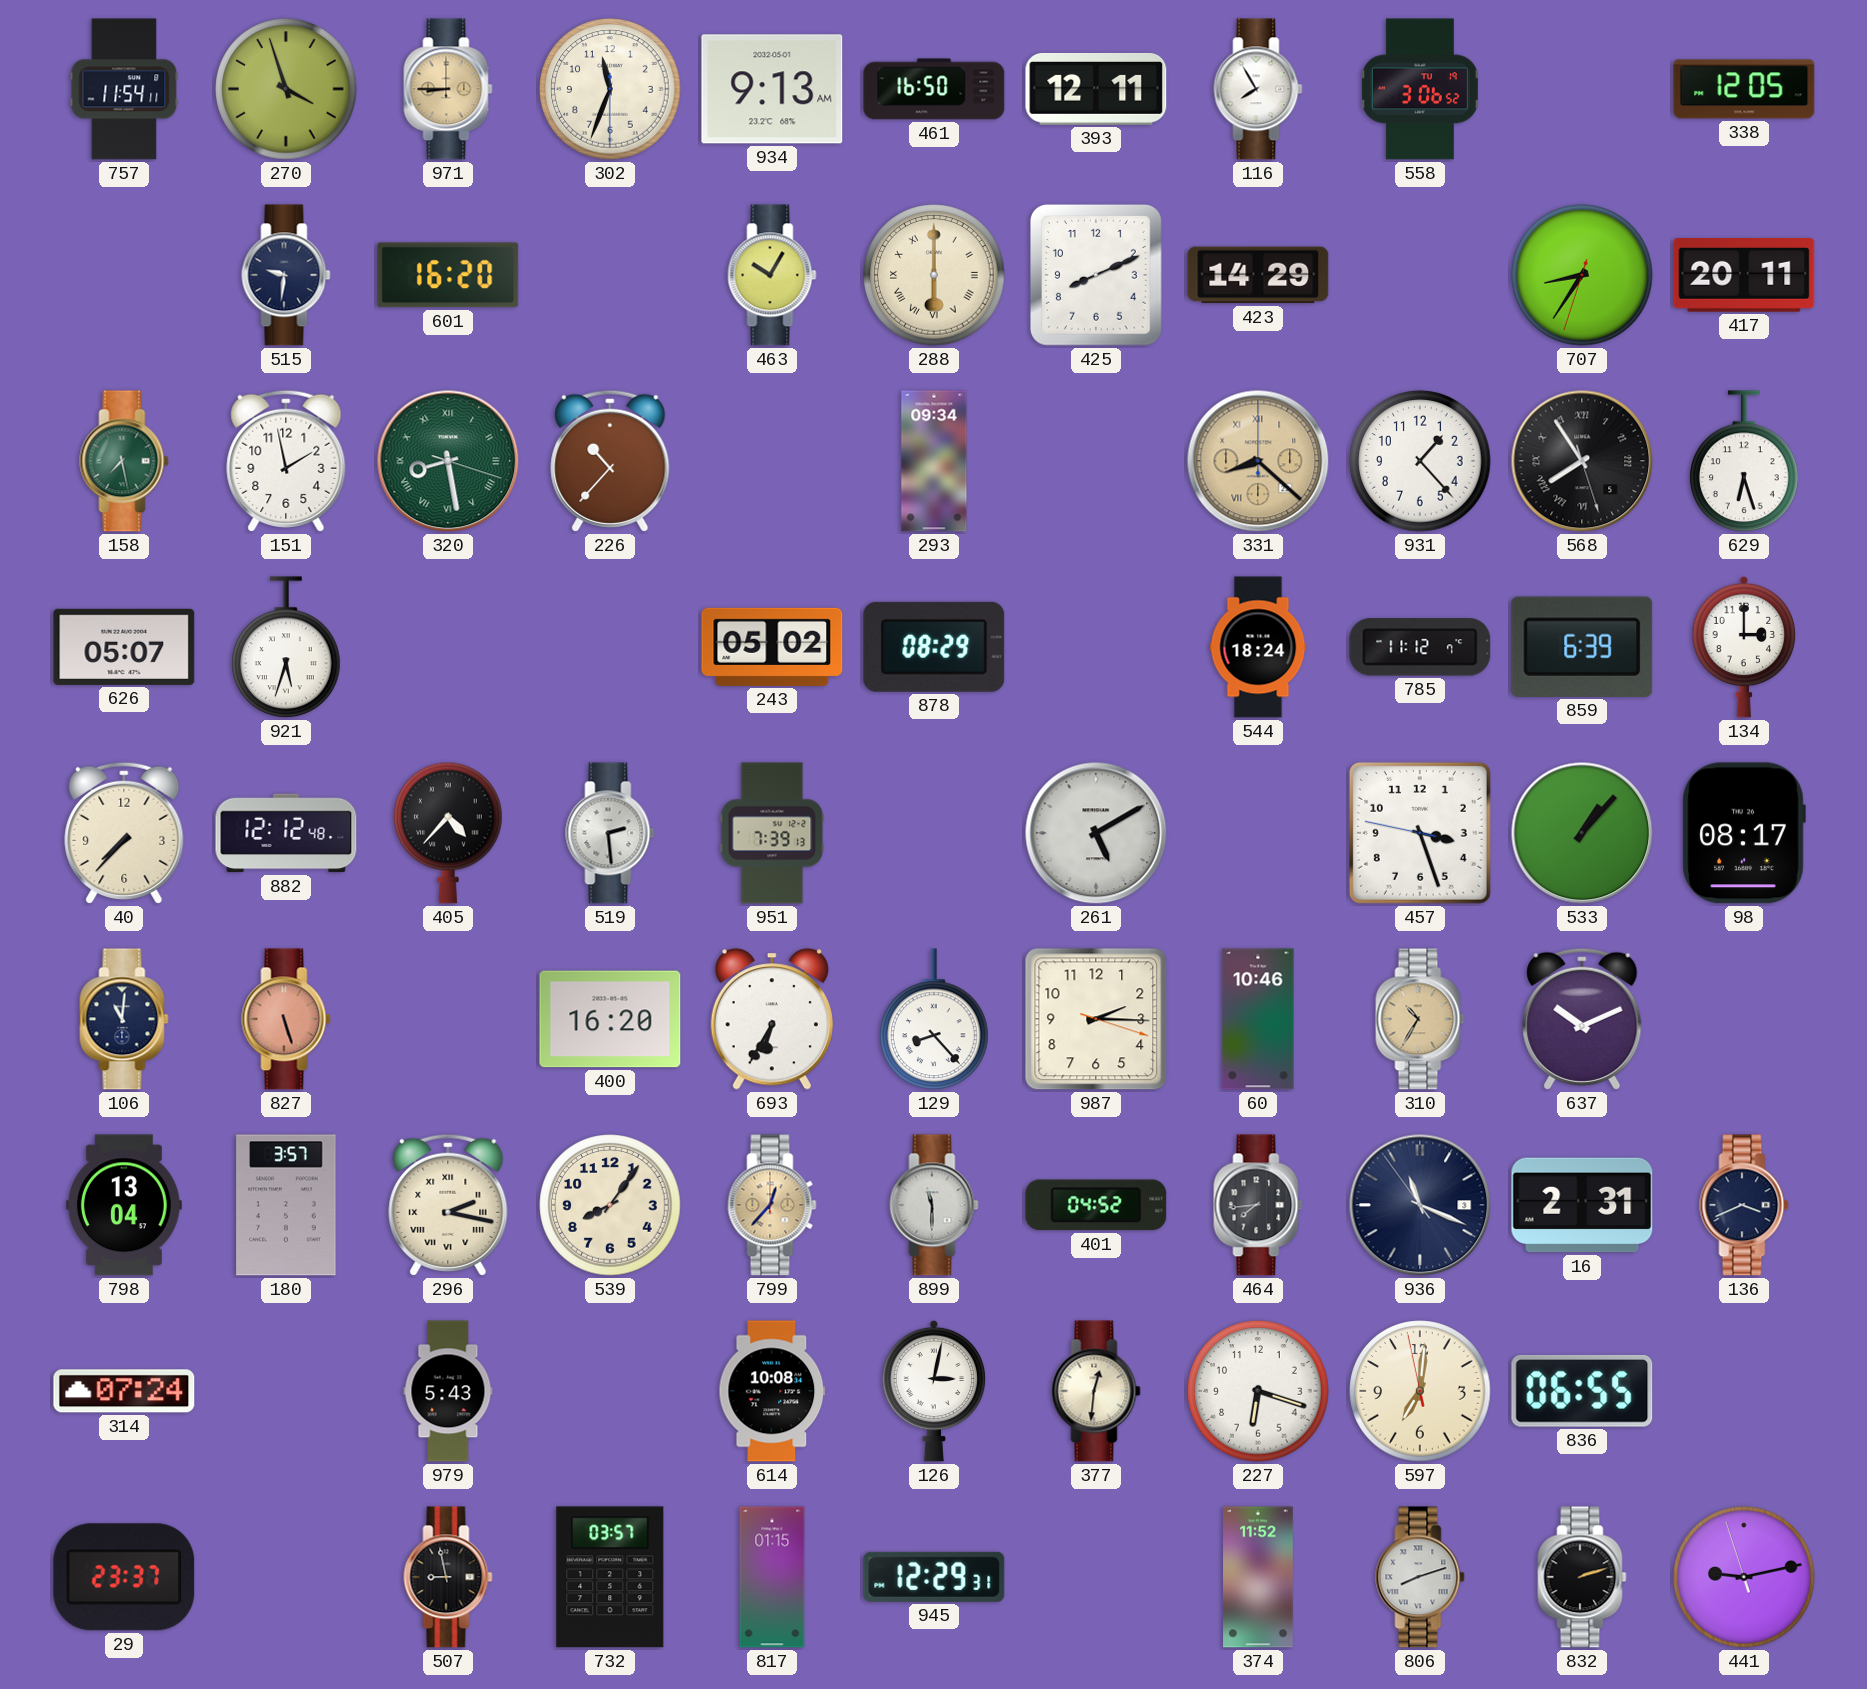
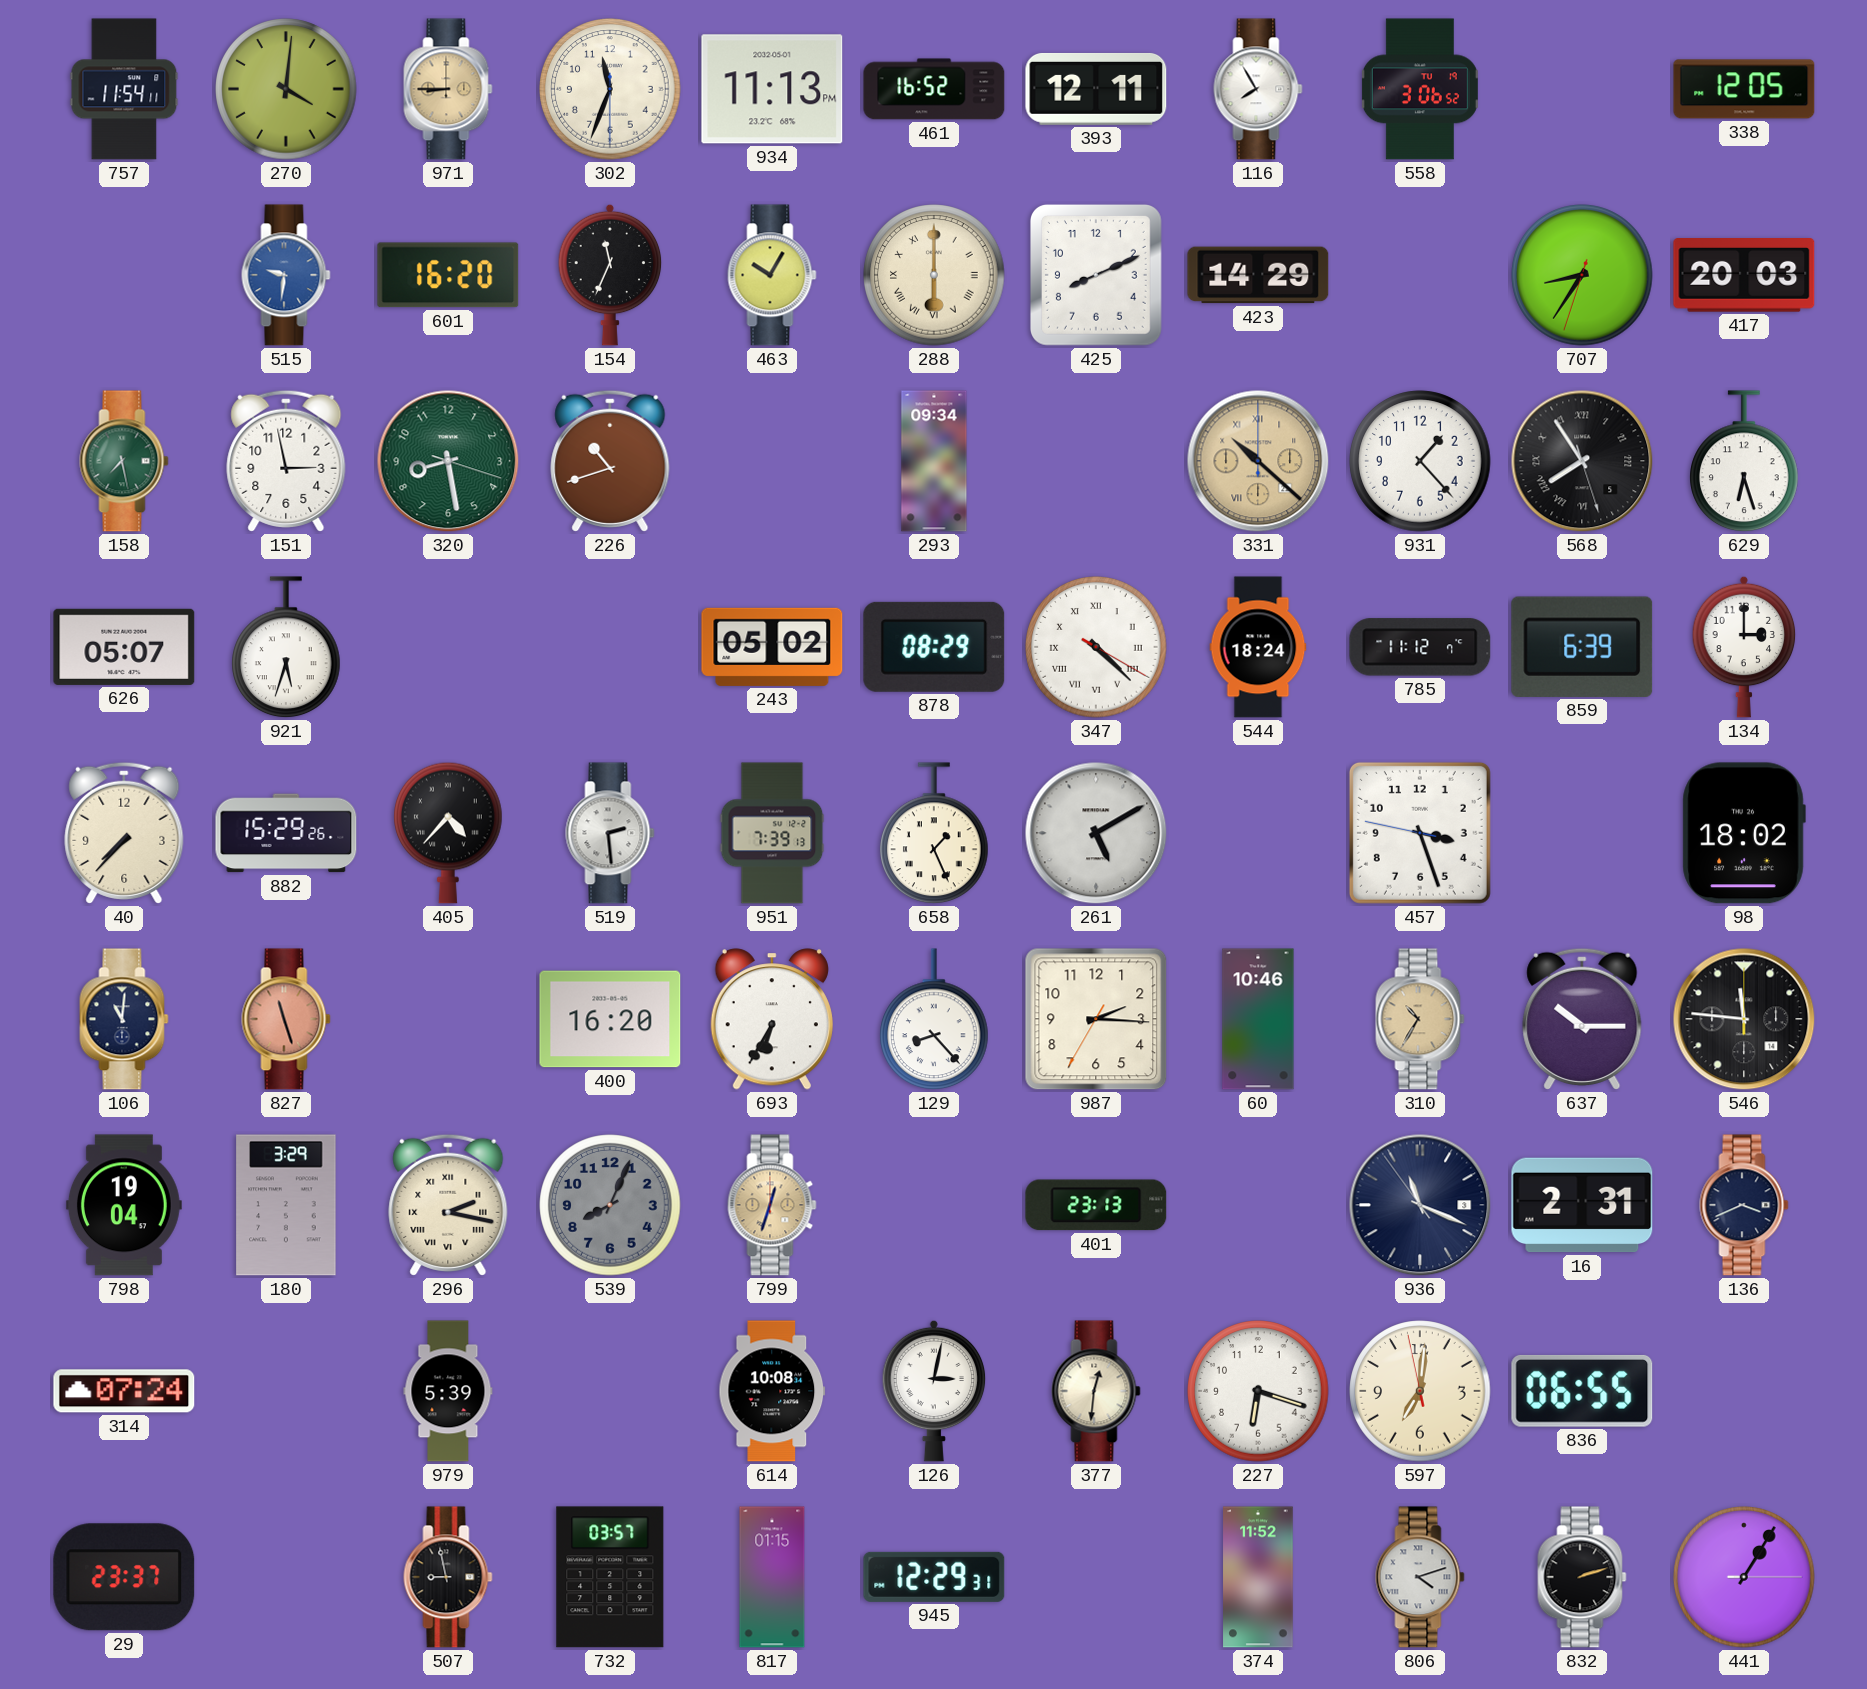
270: 3:57 -> 4:01
934: 9:13 -> 11:13
461: 16:50 -> 16:52
515 dial: navy -> blue
154: none -> 11:34
417: 20:11 -> 20:03
151: 1:58 -> 2:58
320 numerals: Roman -> Arabic
226: 10:37 -> 10:42
331: 8:22 -> 10:22
347: none -> 4:22
882: 12:12 -> 15:29
658: none -> 1:26
533: 1:07 -> none
98: 08:17 -> 18:02
827: 5:27 -> 11:27
987: 2:15:18 -> 2:15:35
637: 10:11 -> 10:15
546: none -> 11:46
798: 13:04 -> 19:04
180: 3:57 -> 3:29
539: 8:06 -> 8:04
539 dial: cream -> grey
799: 12:37 -> 12:33
899: 11:30 -> none
401: 04:52 -> 23:13
464: 7:44 -> none
979: 5:43 -> 5:39
806: 8:12 -> 4:12
441: 9:12 -> 1:05
